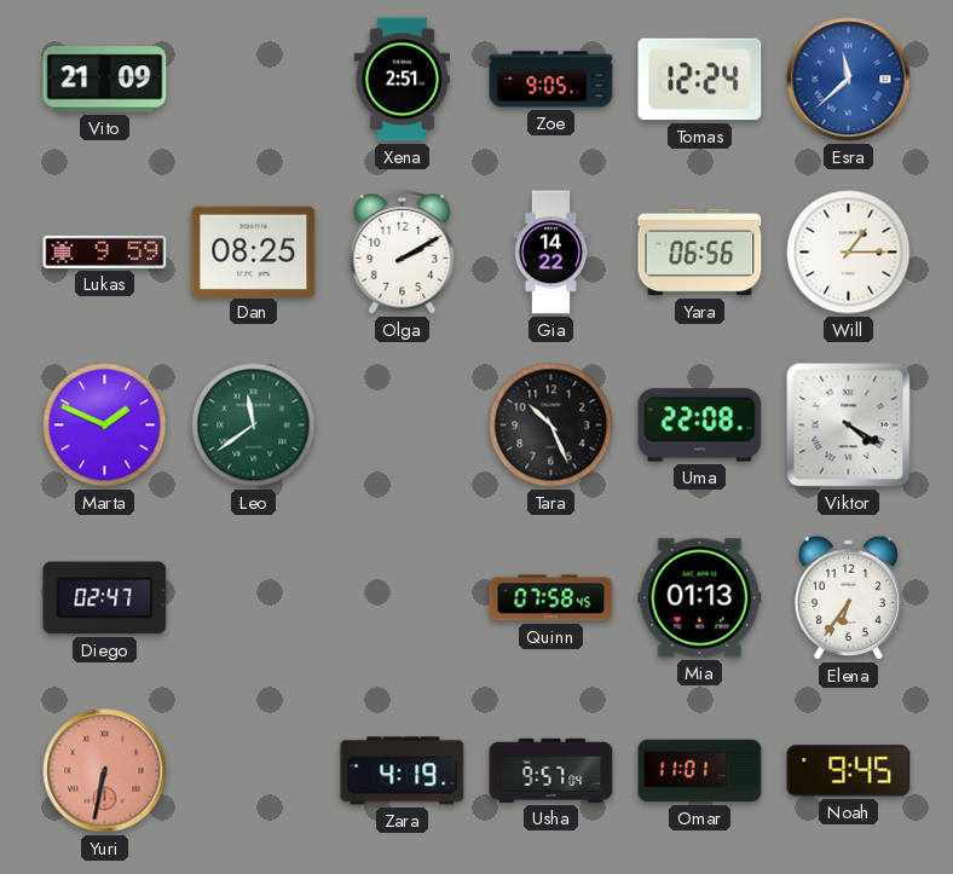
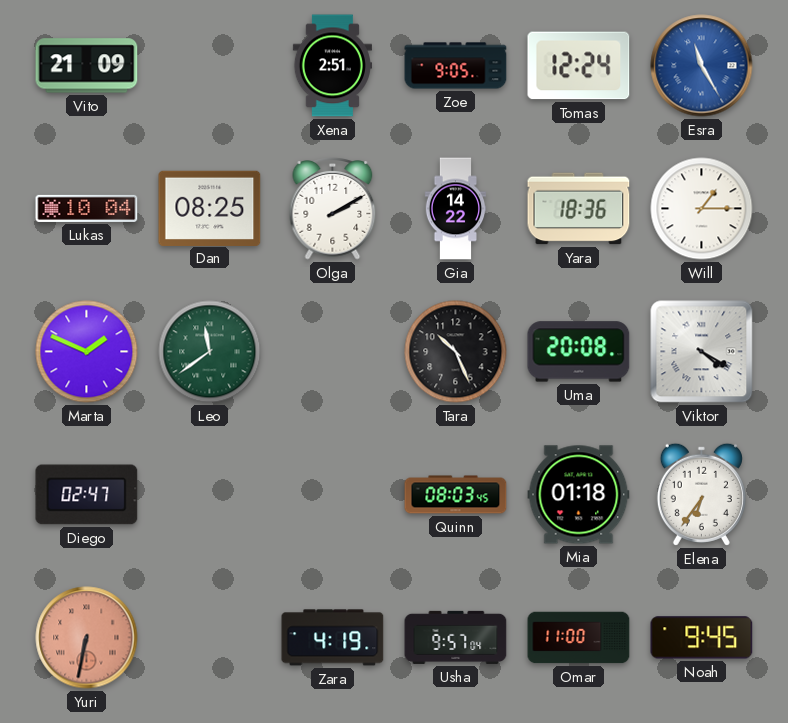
Esra: 11:38 -> 11:25
Lukas: 9:59 -> 10:04
Yara: 06:56 -> 18:36
Uma: 22:08 -> 20:08
Quinn: 07:58 -> 08:03
Mia: 01:13 -> 01:18
Omar: 11:01 -> 11:00
